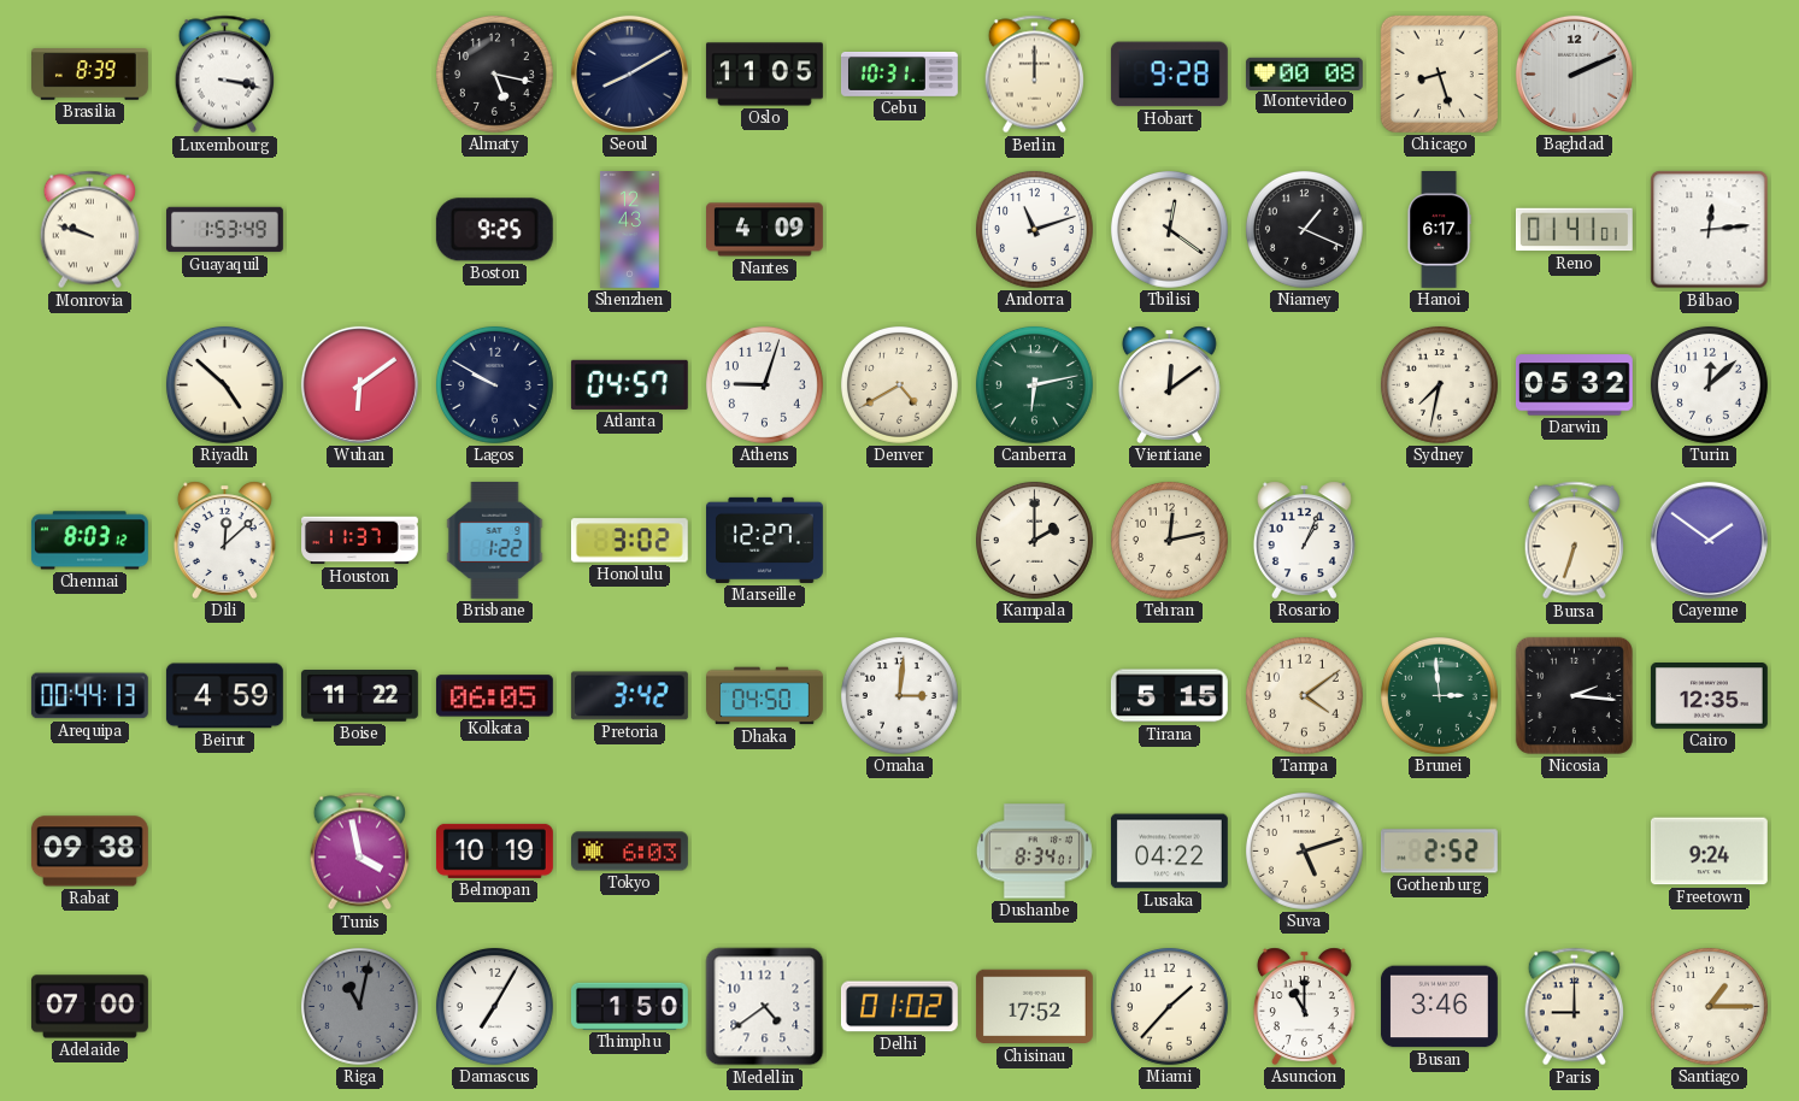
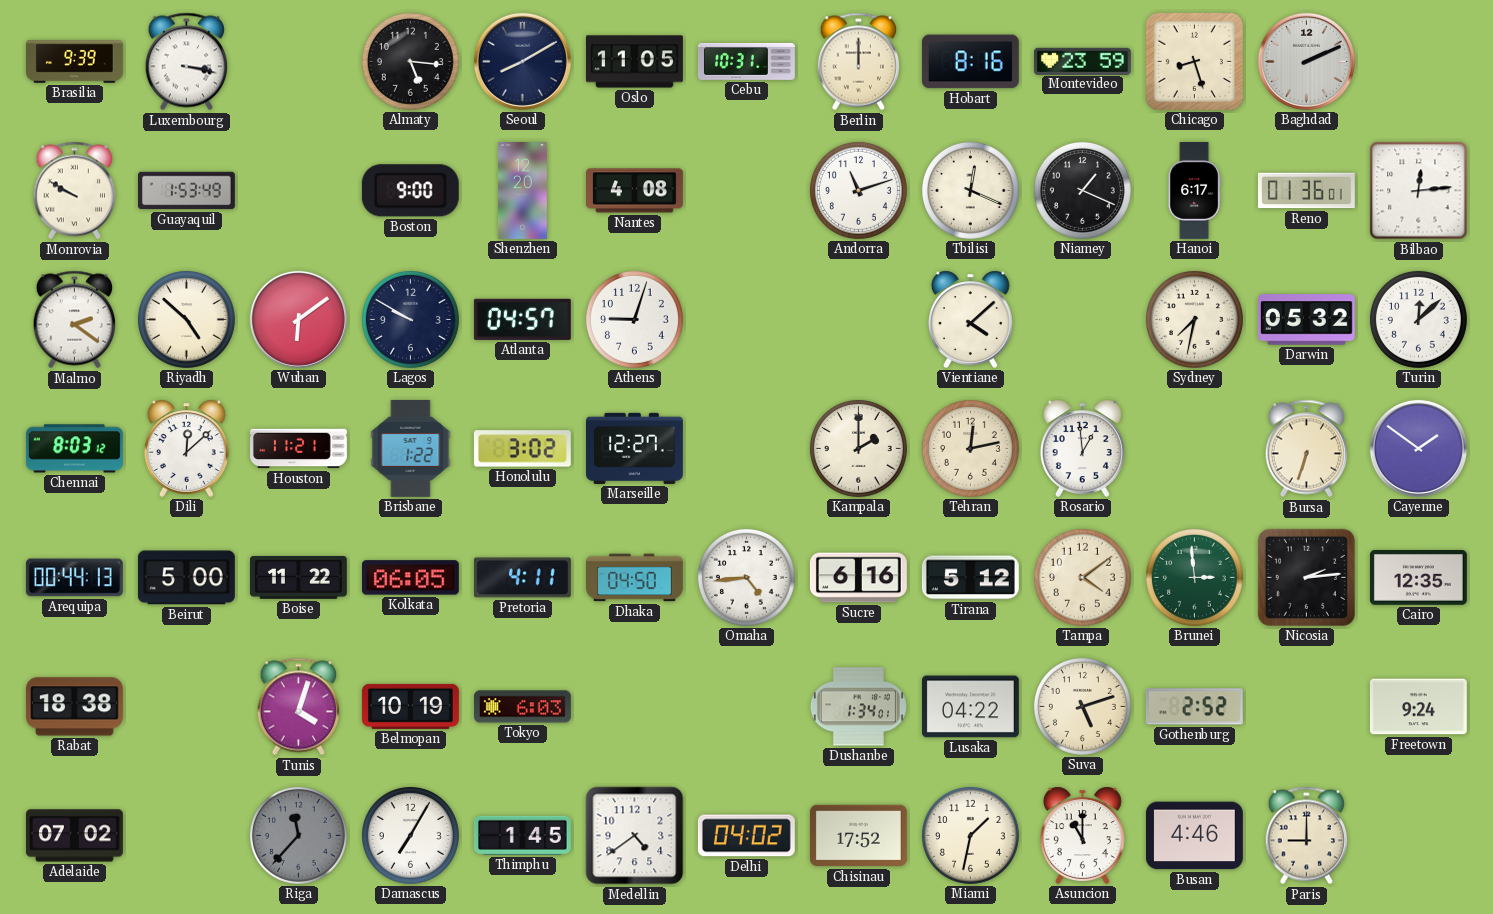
Brasilia: 8:39 -> 9:39
Almaty: 5:17 -> 5:16
Hobart: 9:28 -> 8:16
Montevideo: 00:08 -> 23:59
Monrovia: 9:48 -> 9:50
Boston: 9:25 -> 9:00
Shenzhen: 12:43 -> 12:20
Nantes: 4:09 -> 4:08
Tbilisi: 12:21 -> 12:19
Reno: 01:41 -> 01:36
Malmo: none -> 2:21
Denver: 4:40 -> none
Canberra: 6:13 -> none
Vientiane: 12:09 -> 4:08
Houston: 11:37 -> 11:21
Rosario: 1:04 -> 12:59
Beirut: 4:59 -> 5:00
Pretoria: 3:42 -> 4:11
Omaha: 3:01 -> 4:44
Sucre: none -> 6:16
Tirana: 5:15 -> 5:12
Nicosia: 2:16 -> 2:14
Rabat: 09:38 -> 18:38
Tunis: 3:58 -> 4:03
Dushanbe: 8:34 -> 1:34
Adelaide: 07:00 -> 07:02
Riga: 11:02 -> 11:37
Thimphu: 1:50 -> 1:45
Delhi: 01:02 -> 04:02
Miami: 1:37 -> 1:32
Busan: 3:46 -> 4:46
Santiago: 1:15 -> none
